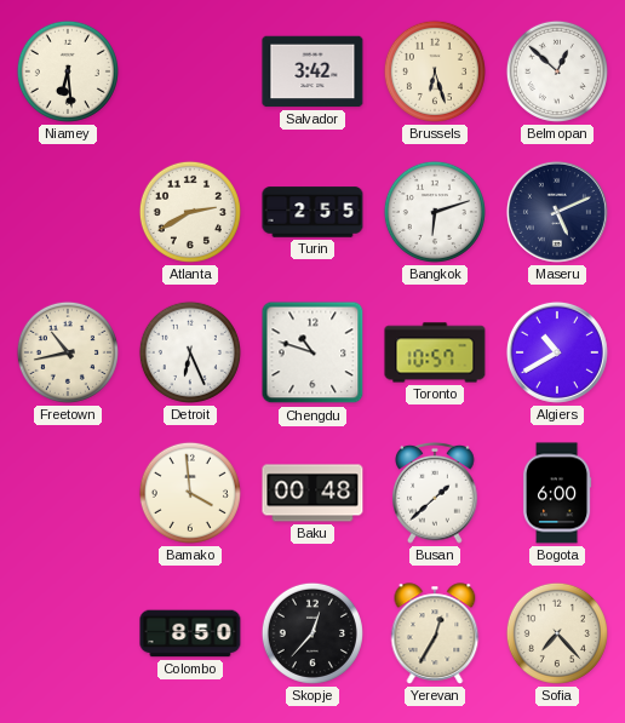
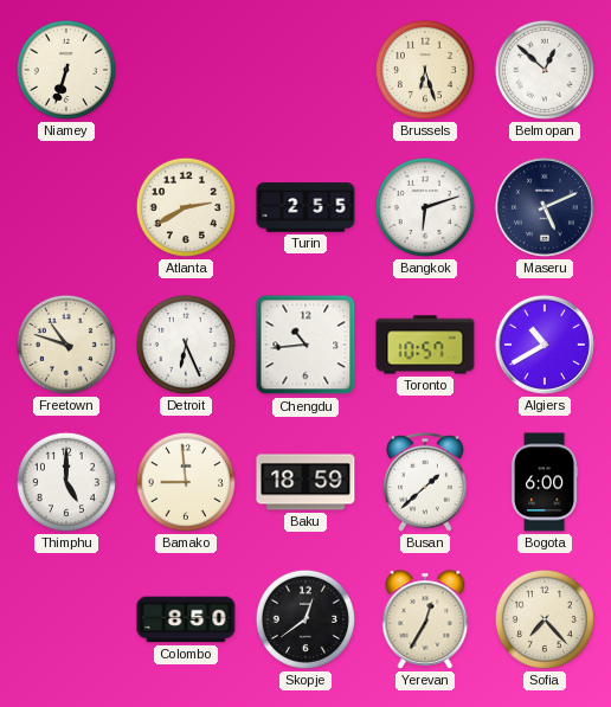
Niamey: 6:29 -> 6:33
Salvador: 3:42 -> none
Freetown: 10:43 -> 10:48
Chengdu: 10:48 -> 10:44
Thimphu: none -> 5:00
Bamako: 3:59 -> 8:59
Baku: 00:48 -> 18:59
Skopje: 12:37 -> 12:39
